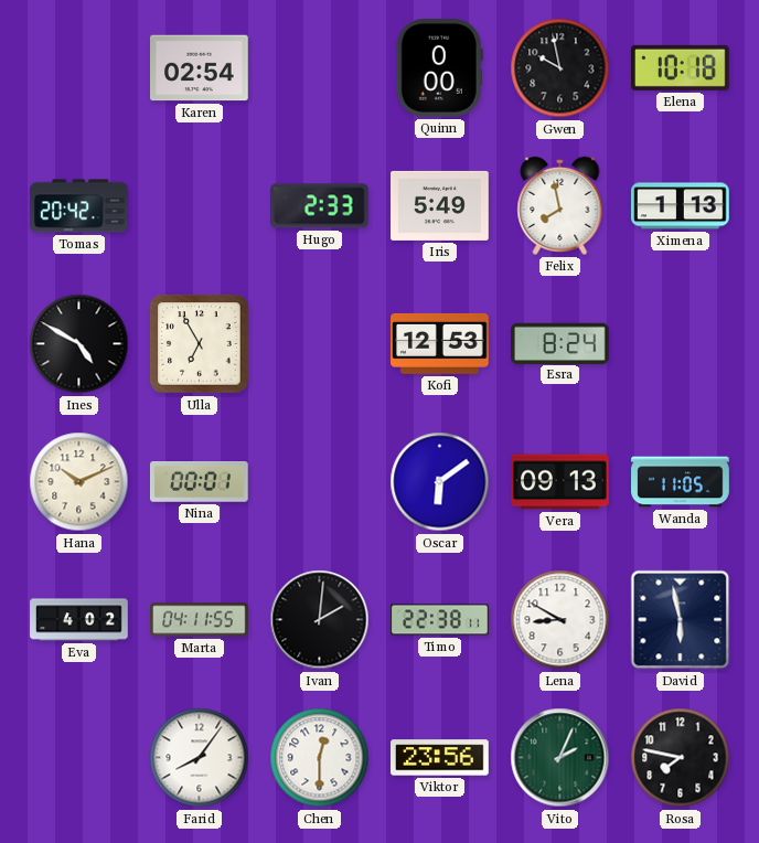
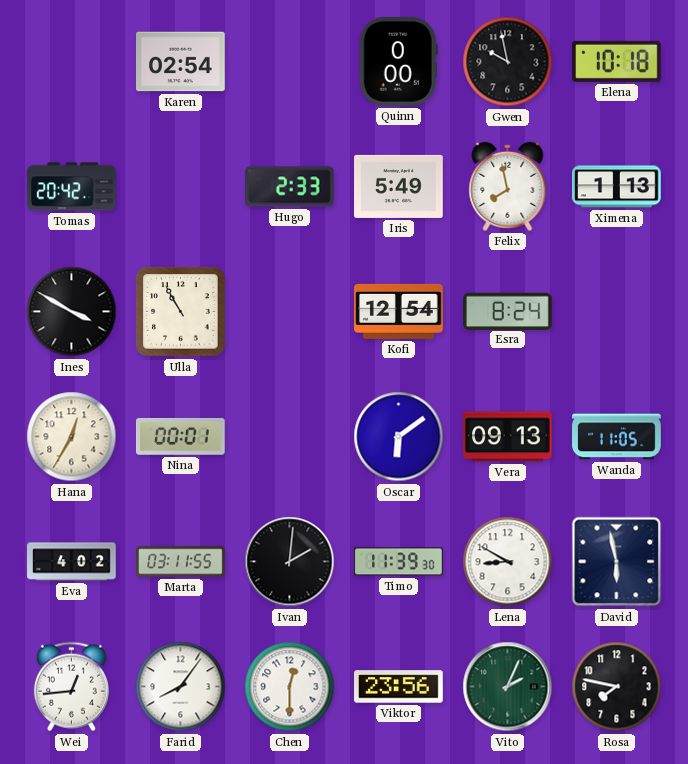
Ines: 4:50 -> 3:50
Ulla: 6:55 -> 10:55
Kofi: 12:53 -> 12:54
Hana: 10:11 -> 12:35
Marta: 04:11 -> 03:11
Timo: 22:38 -> 11:39
Wei: none -> 12:44
